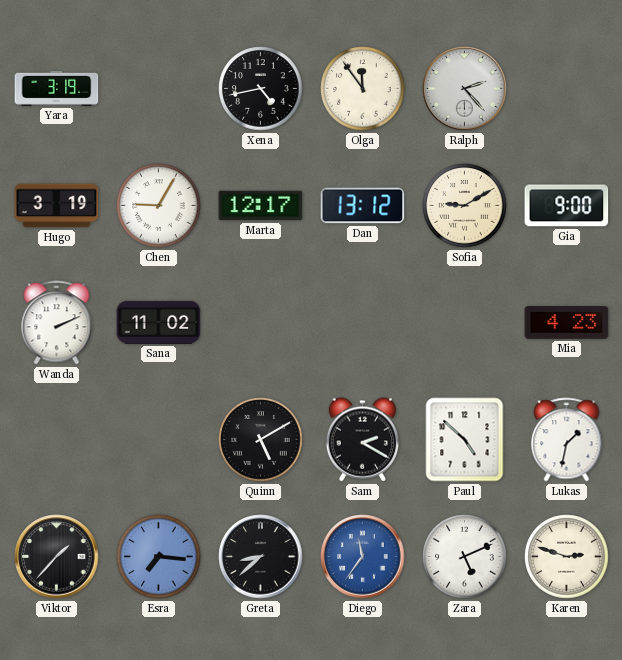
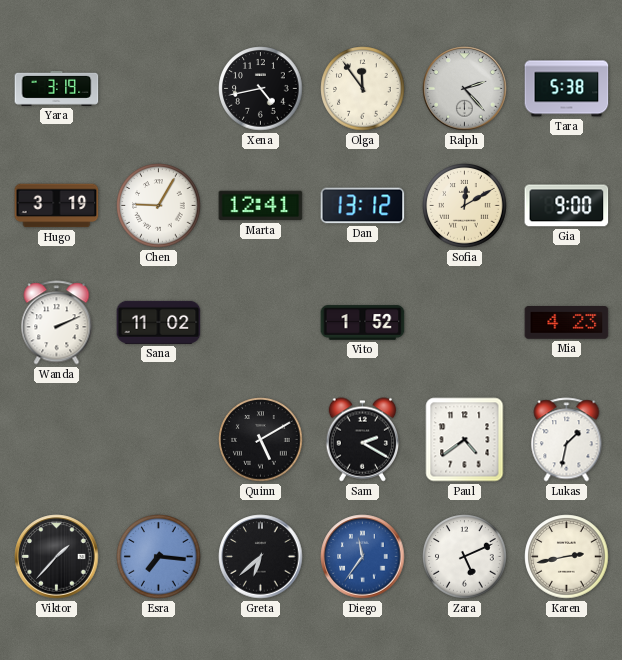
Tara: none -> 5:38
Marta: 12:17 -> 12:41
Sofia: 9:10 -> 12:10
Vito: none -> 1:52
Paul: 4:52 -> 4:39
Greta: 8:38 -> 6:38
Karen: 2:48 -> 2:43
